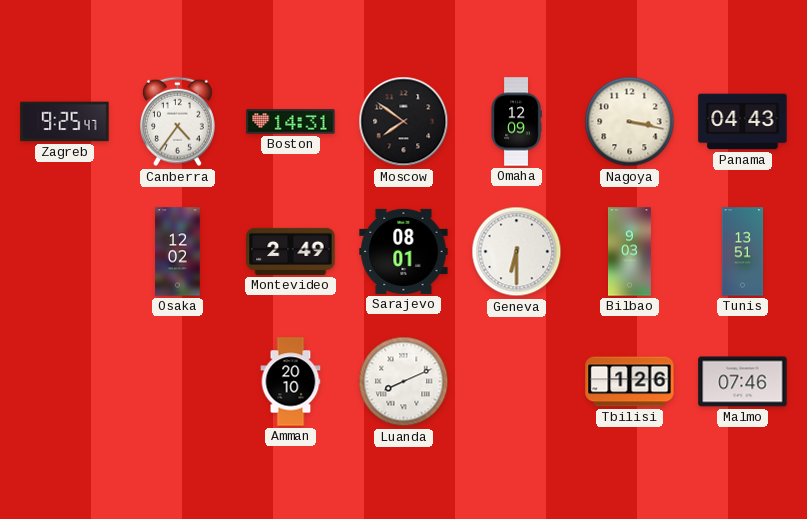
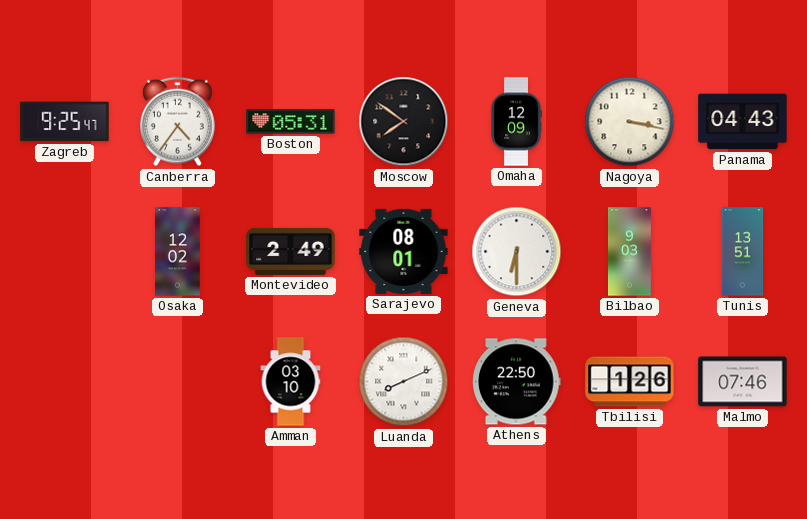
Boston: 14:31 -> 05:31
Amman: 20:10 -> 03:10
Athens: none -> 22:50
